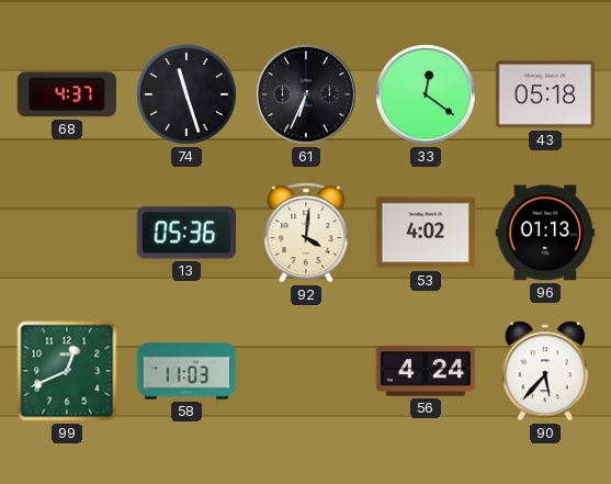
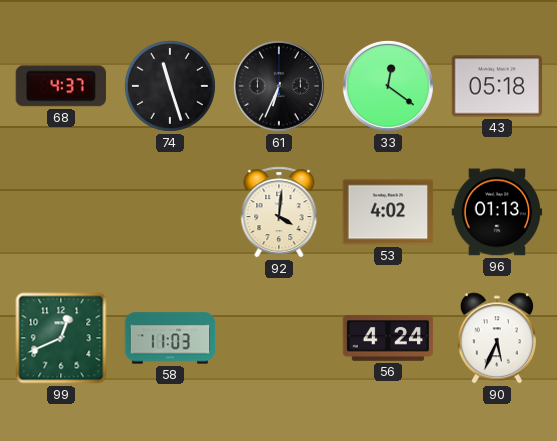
13: 05:36 -> none
90: 5:37 -> 5:34
